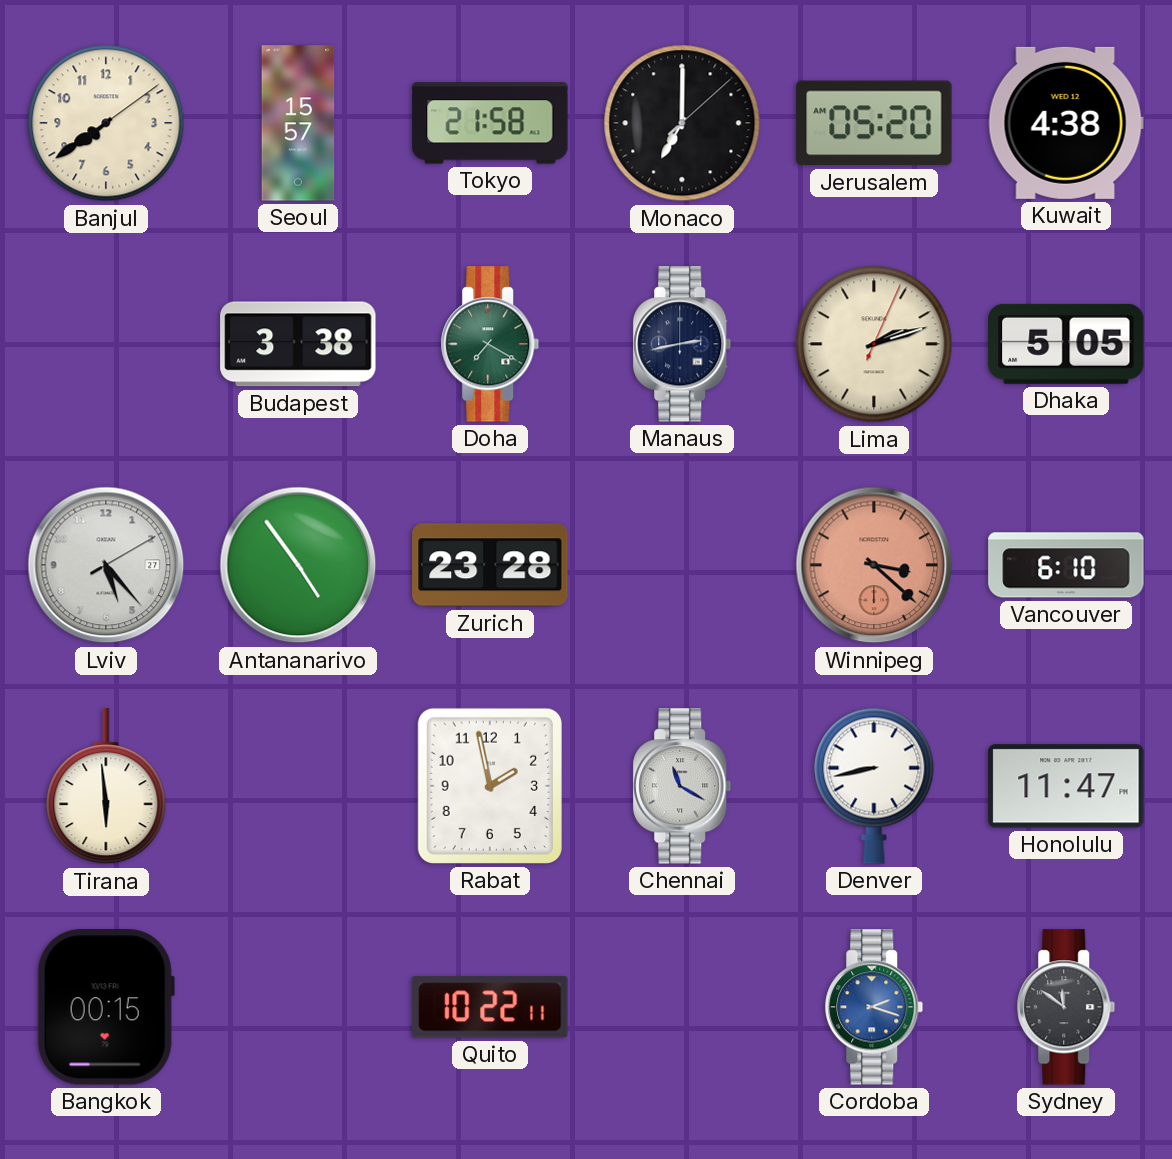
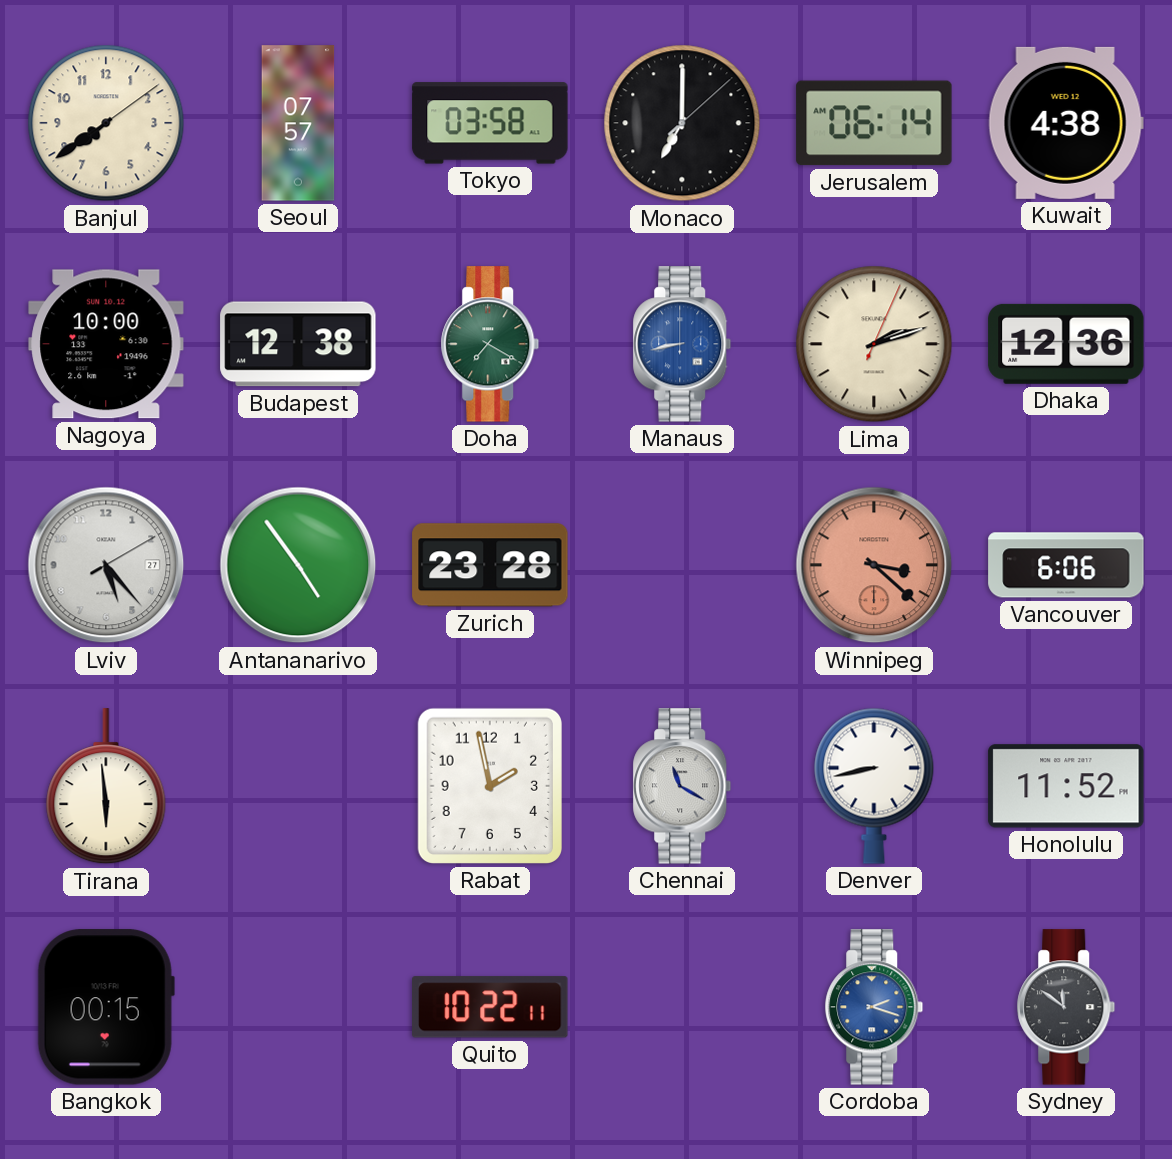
Seoul: 15:57 -> 07:57
Tokyo: 21:58 -> 03:58
Jerusalem: 05:20 -> 06:14
Nagoya: none -> 10:00
Budapest: 3:38 -> 12:38
Manaus: 2:43 -> 8:43
Manaus dial: navy -> blue
Dhaka: 5:05 -> 12:36
Vancouver: 6:10 -> 6:06
Honolulu: 11:47 -> 11:52
